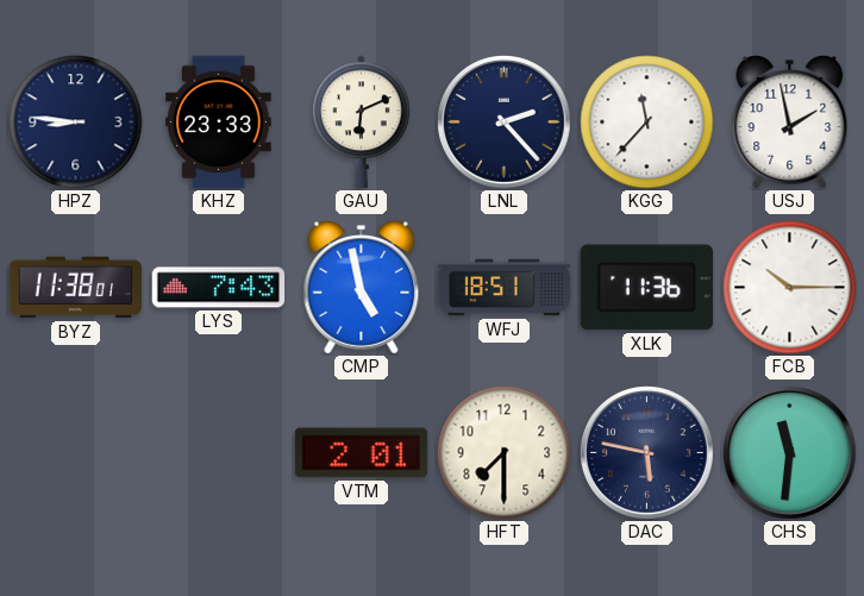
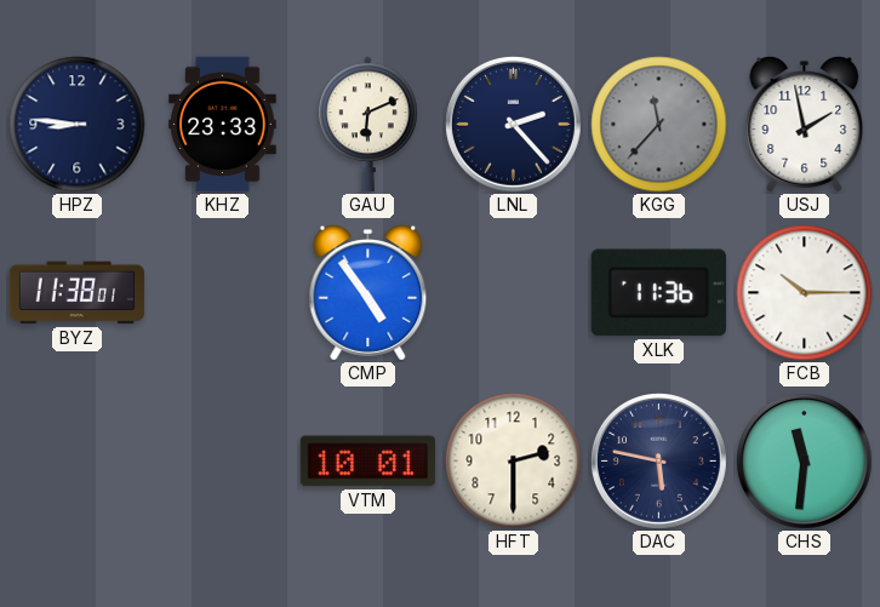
KGG dial: white -> grey
LYS: 7:43 -> none
CMP: 4:58 -> 4:54
WFJ: 18:51 -> none
VTM: 2:01 -> 10:01
HFT: 7:30 -> 2:30
